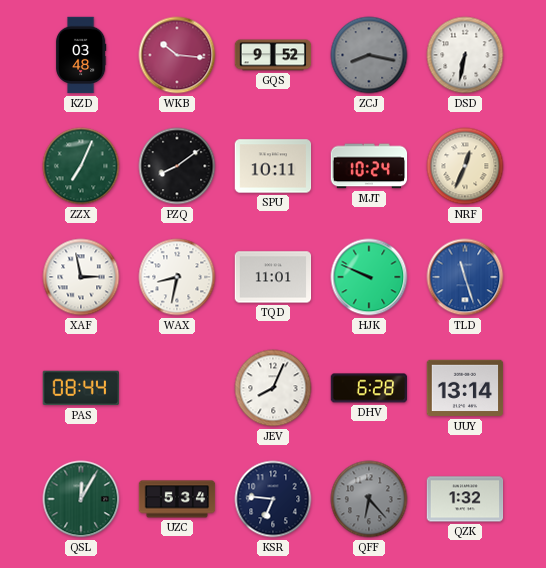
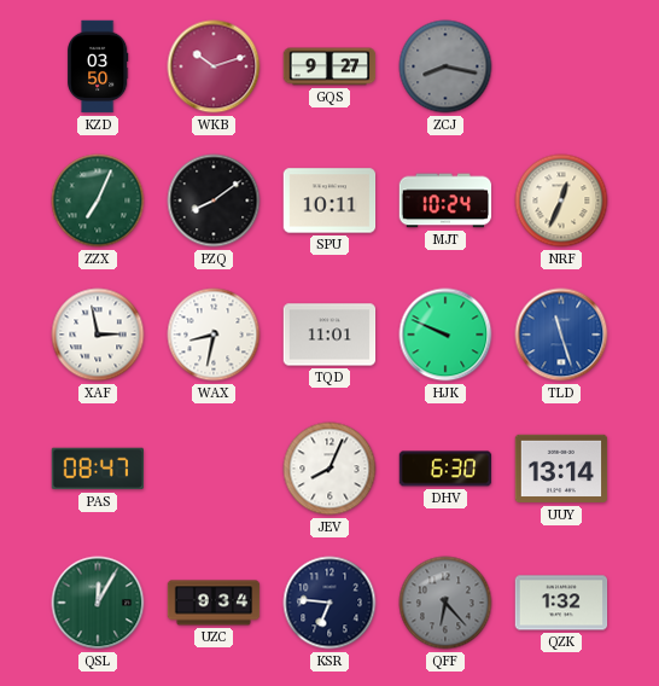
KZD: 03:48 -> 03:50
WKB: 10:16 -> 10:12
GQS: 9:52 -> 9:27
DSD: 6:32 -> none
PAS: 08:44 -> 08:47
DHV: 6:28 -> 6:30
UZC: 5:34 -> 9:34
